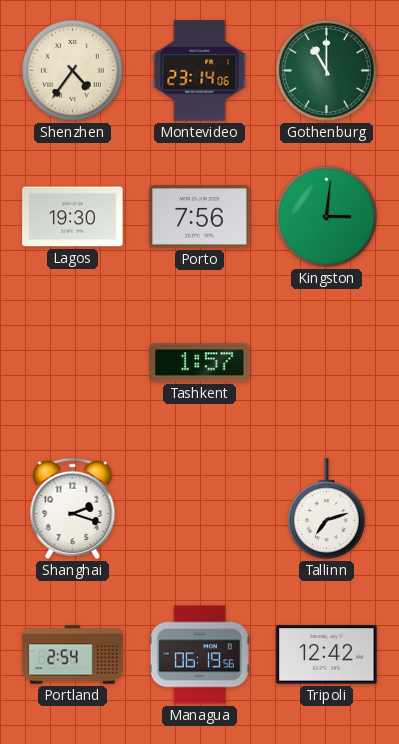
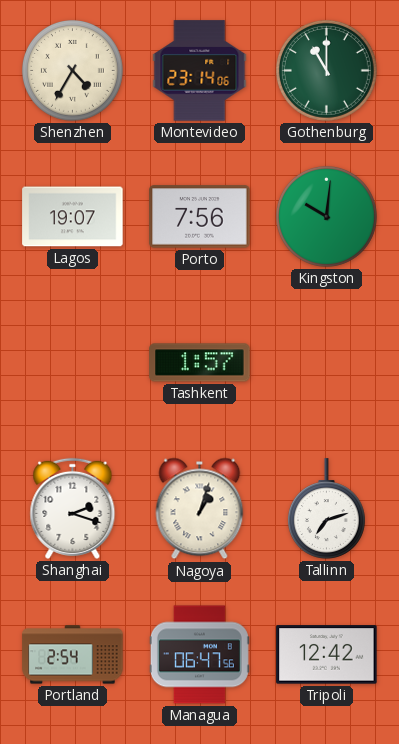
Shenzhen: 4:36 -> 4:35
Lagos: 19:30 -> 19:07
Kingston: 3:01 -> 10:01
Nagoya: none -> 1:03
Managua: 06:19 -> 06:47
